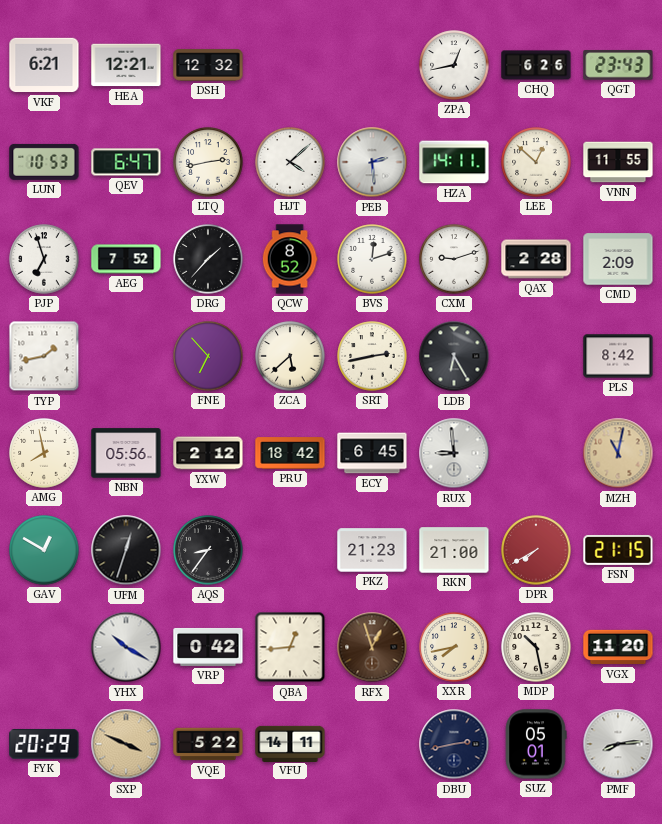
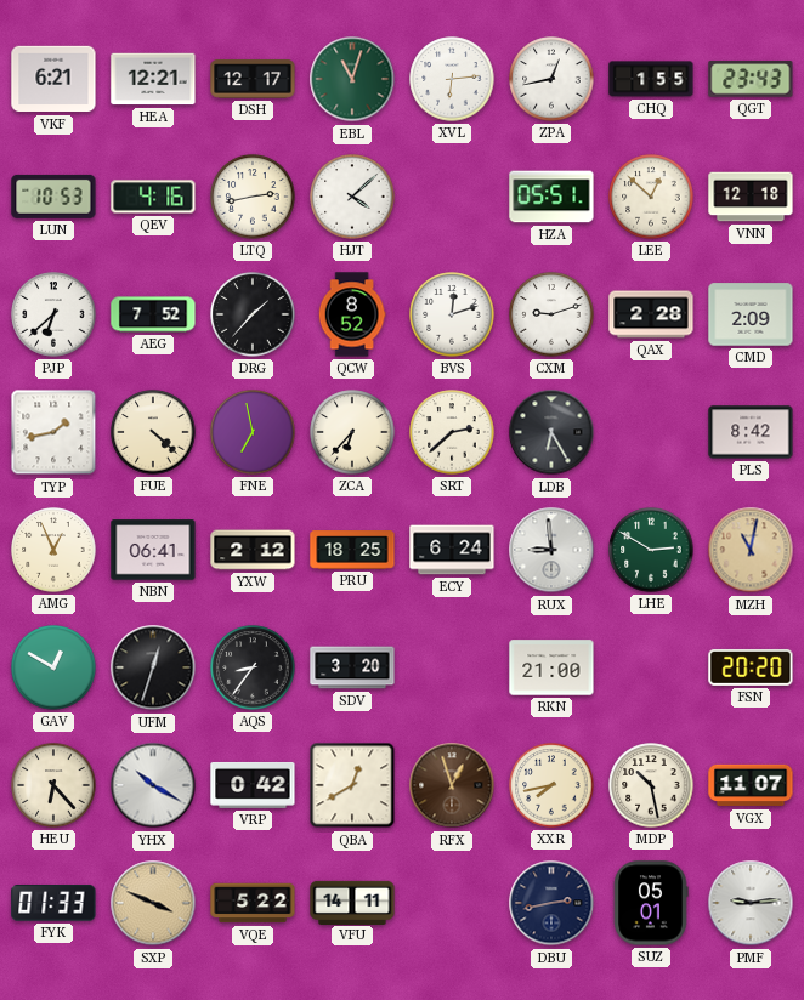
DSH: 12:32 -> 12:17
EBL: none -> 11:03
XVL: none -> 6:14
CHQ: 6:26 -> 1:55
QEV: 6:47 -> 4:16
PEB: 2:29 -> none
HZA: 14:11 -> 05:51
VNN: 11:55 -> 12:18
PJP: 6:57 -> 6:38
FUE: none -> 4:22
FNE: 6:53 -> 6:58
ZCA: 5:38 -> 6:37
SRT: 2:43 -> 2:38
AMG: 7:58 -> 12:56
NBN: 05:56 -> 06:41
PRU: 18:42 -> 18:25
ECY: 6:45 -> 6:24
LHE: none -> 2:50
SDV: none -> 3:20
PKZ: 21:23 -> none
DPR: 7:40 -> none
FSN: 21:15 -> 20:20
HEU: none -> 6:23
QBA: 12:44 -> 12:40
VGX: 11:20 -> 11:07
FYK: 20:29 -> 01:33
PMF: 8:14 -> 9:14
